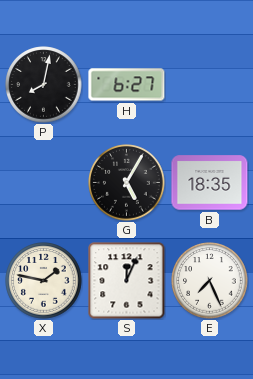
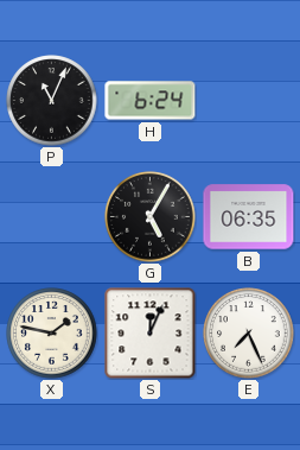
P: 8:02 -> 11:04
H: 6:27 -> 6:24
B: 18:35 -> 06:35
